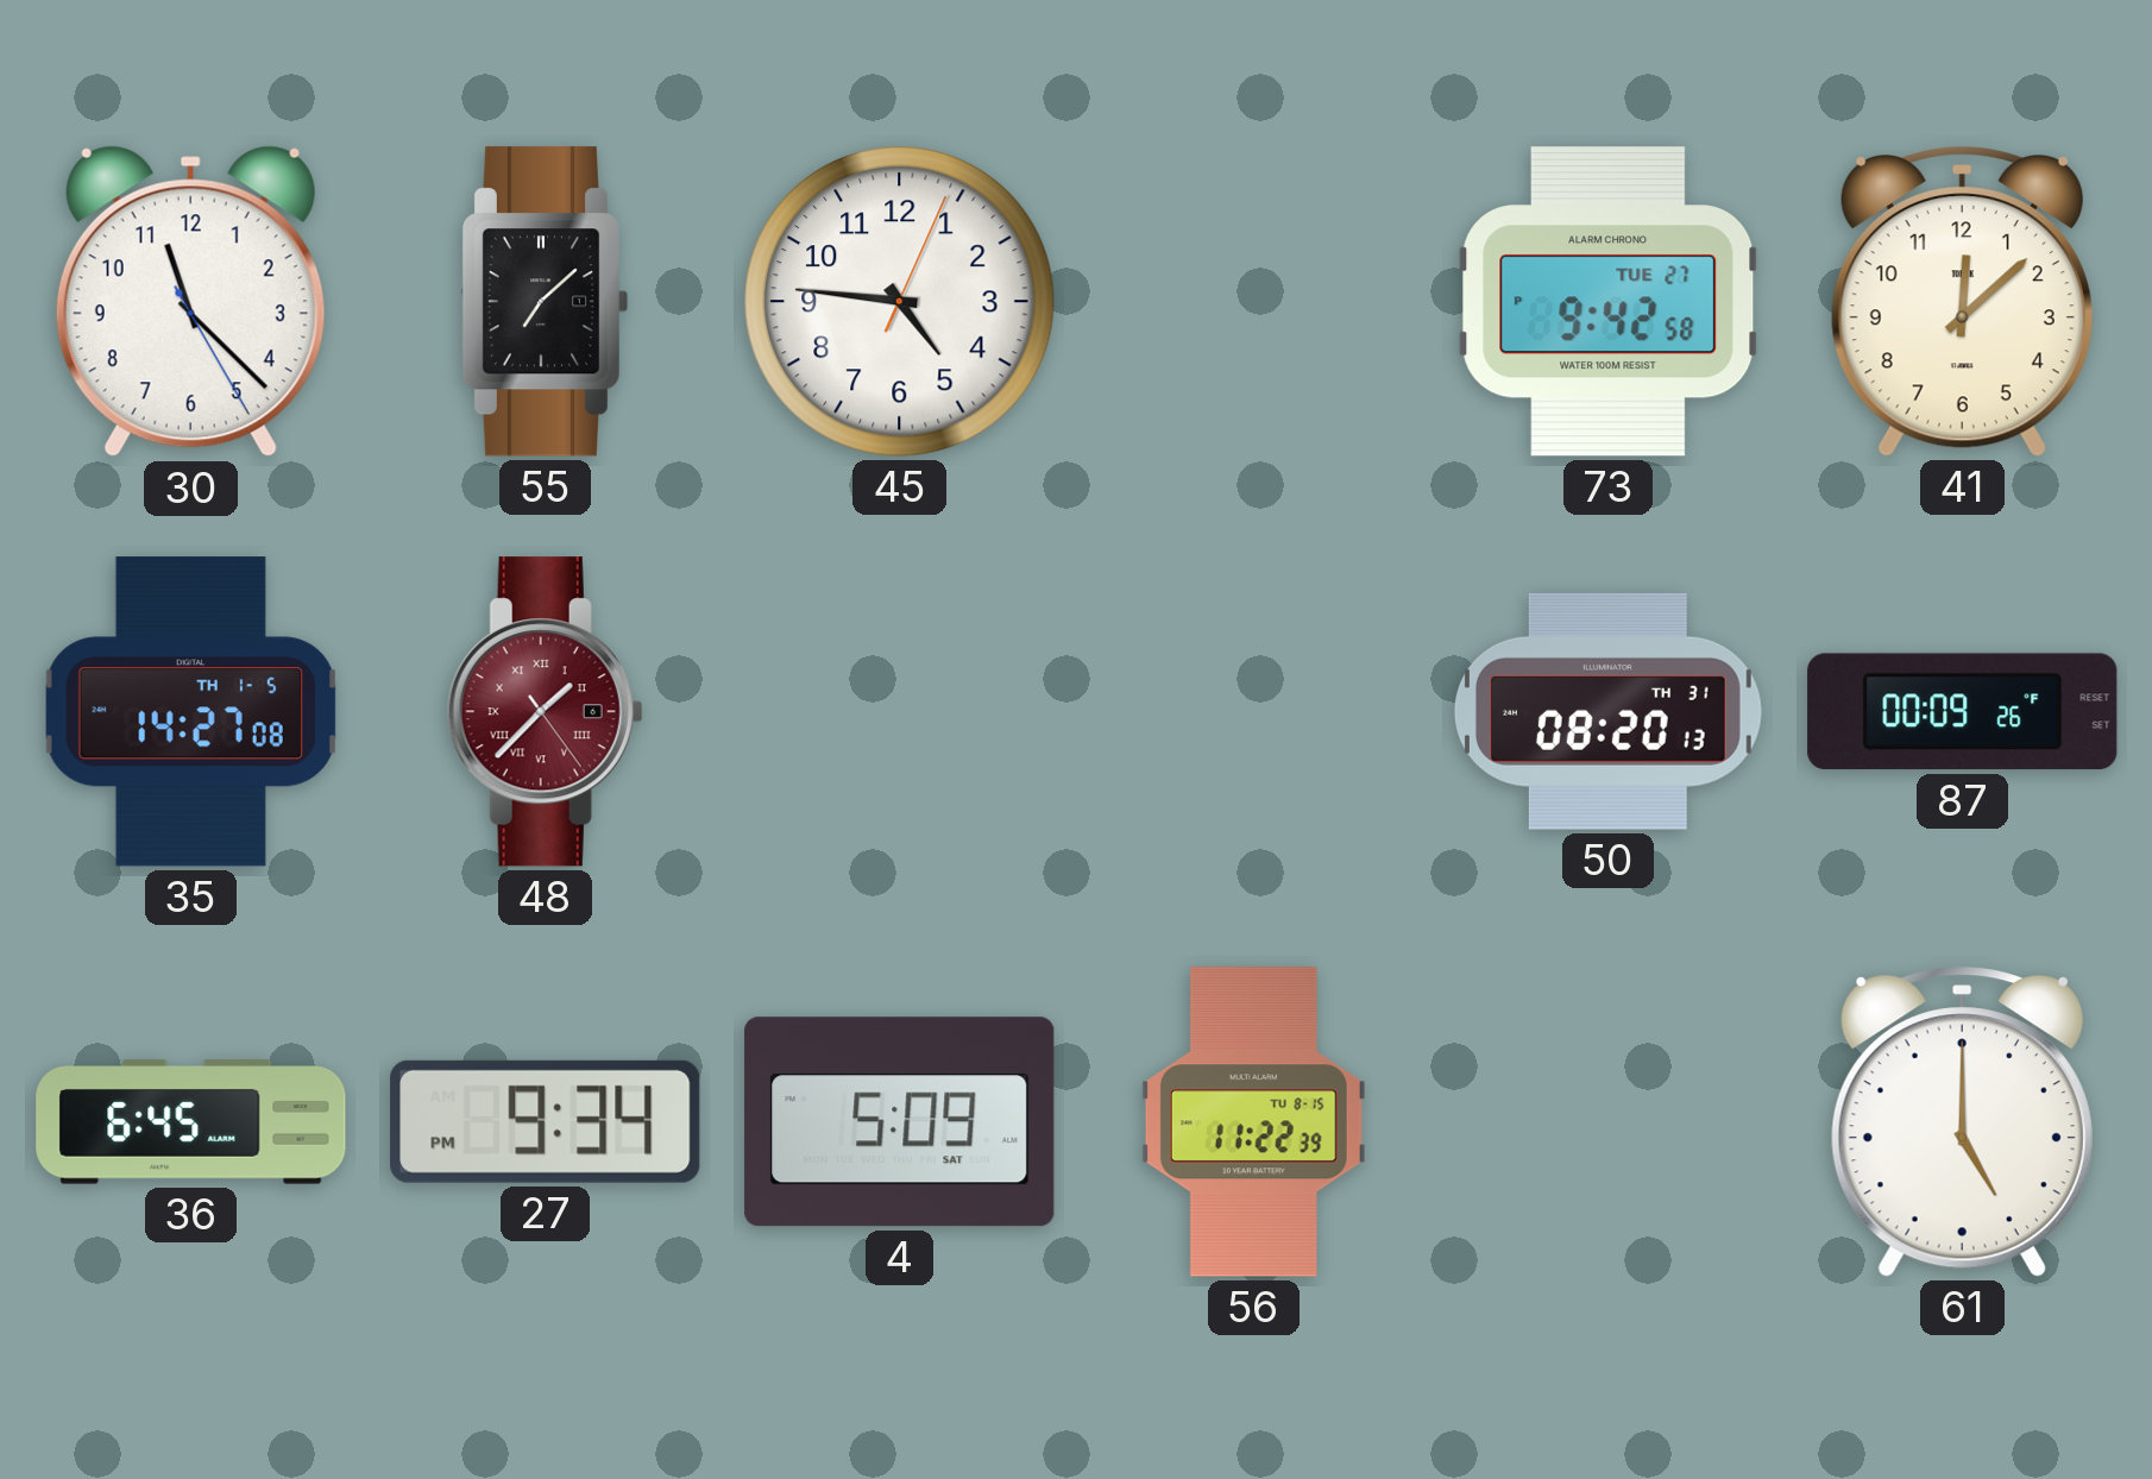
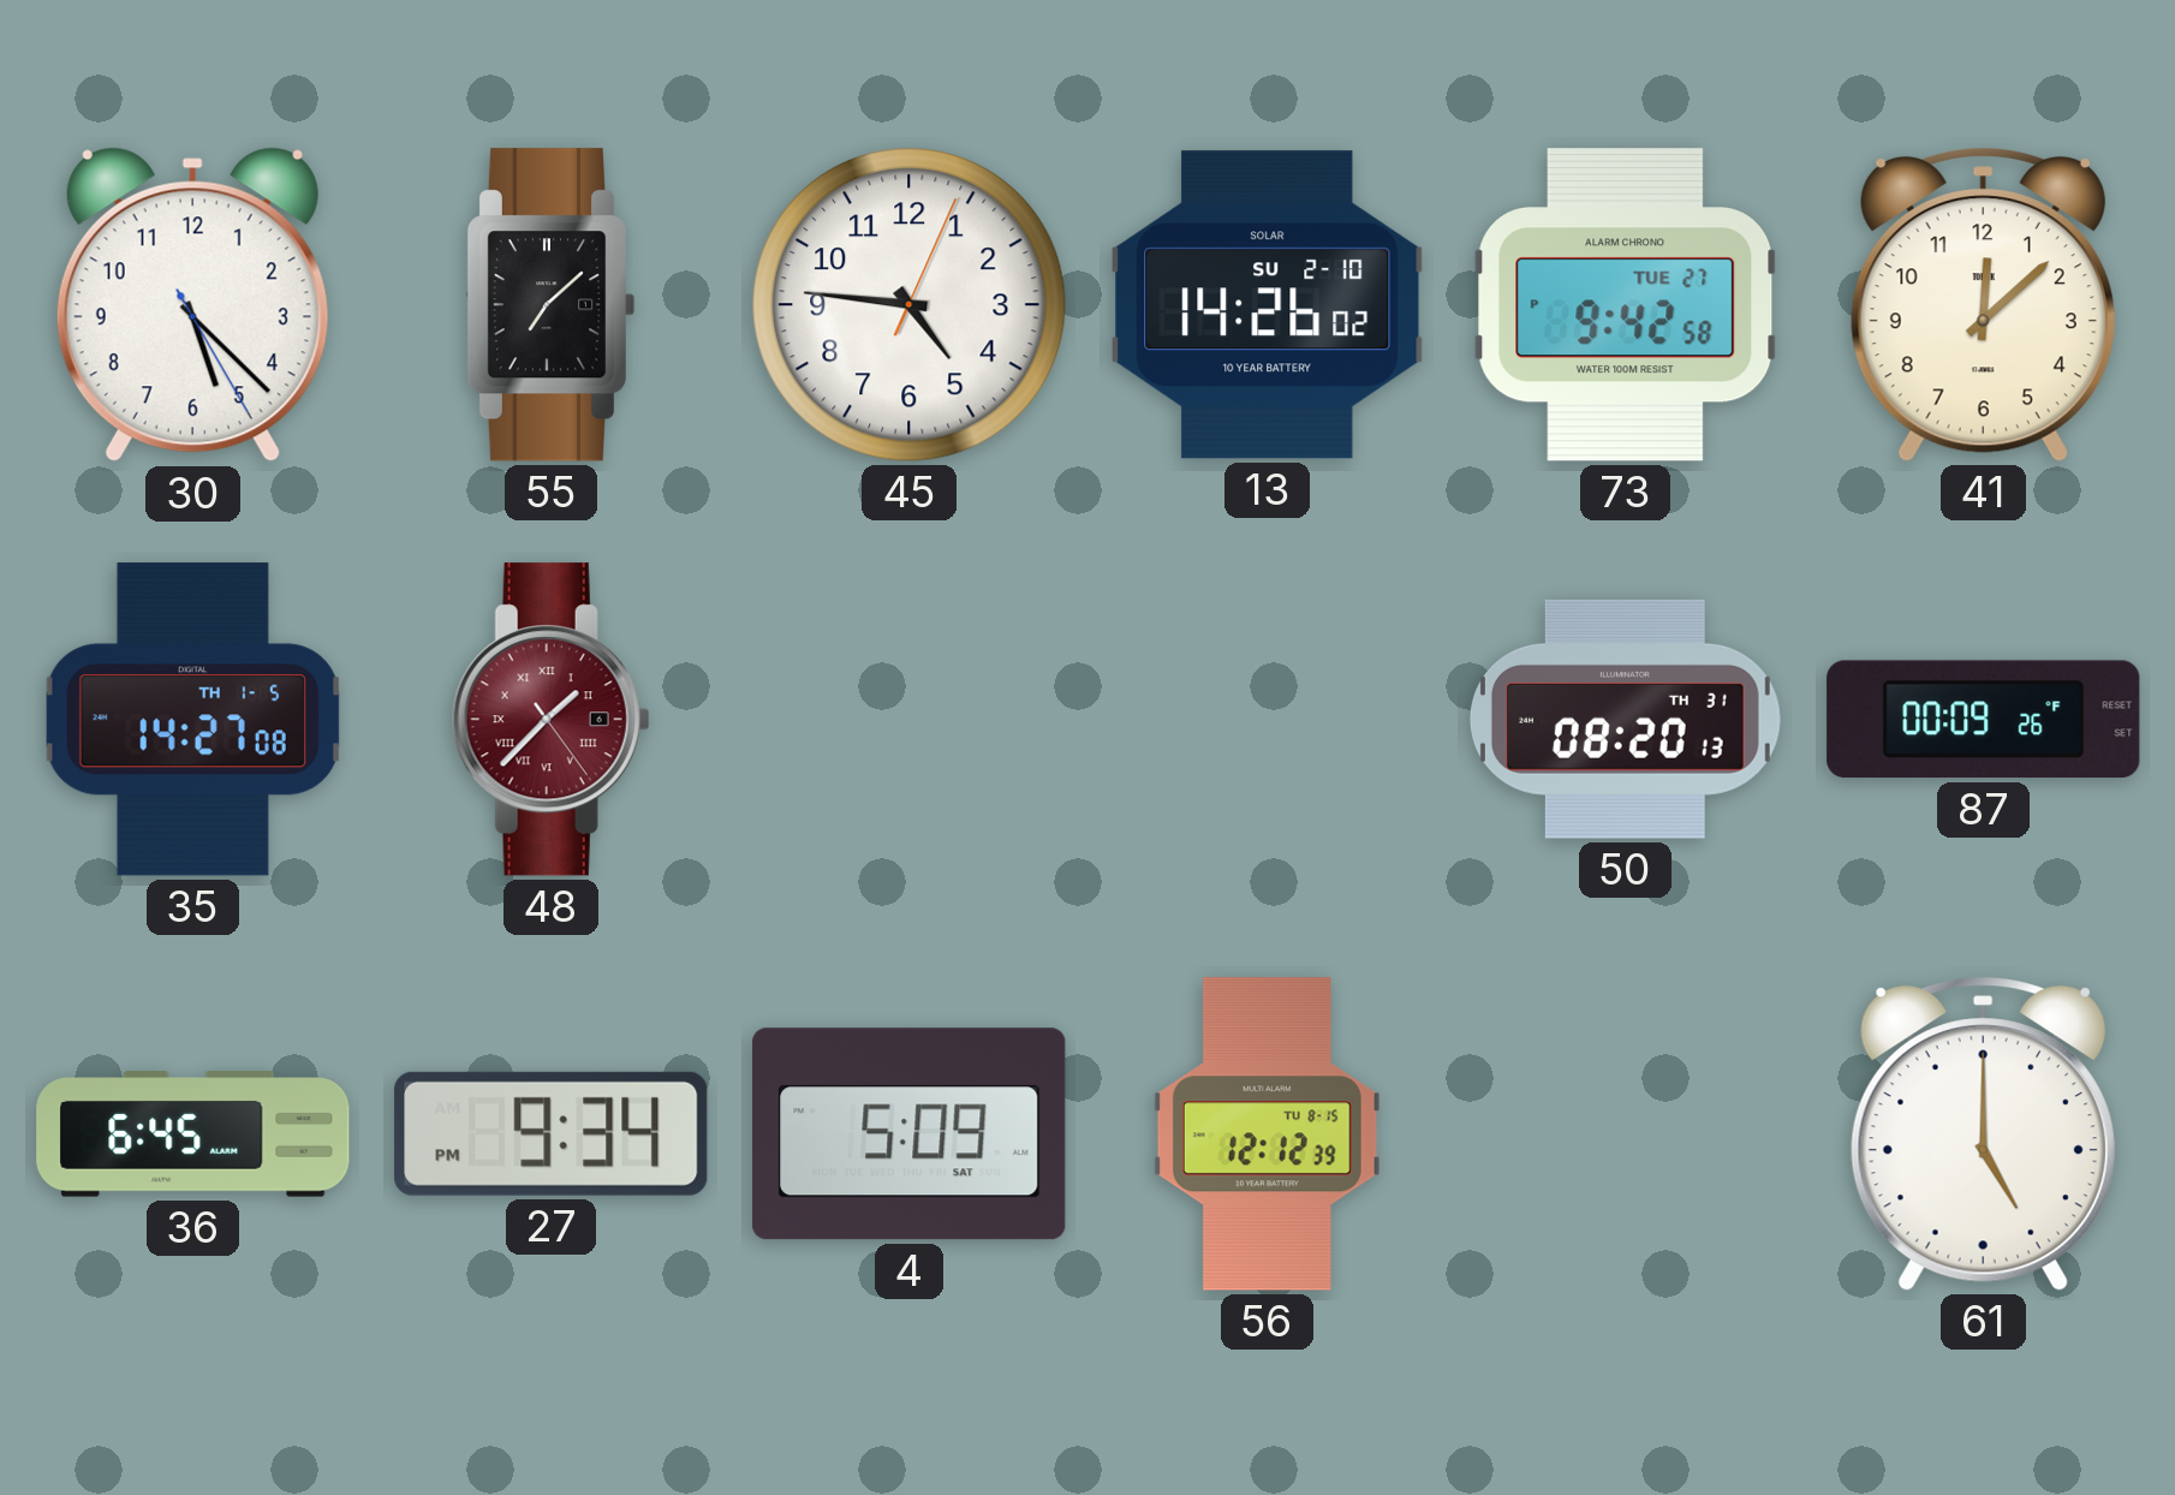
30: 11:22 -> 5:22
13: none -> 14:26
56: 11:22 -> 12:12
